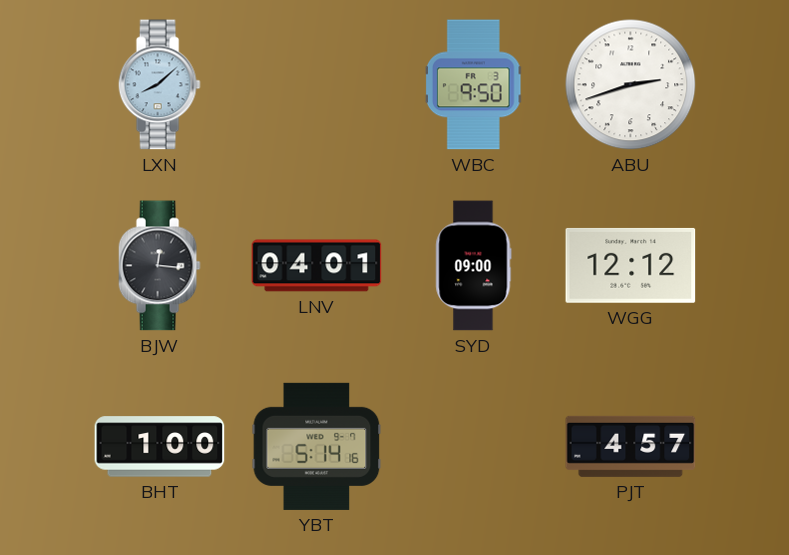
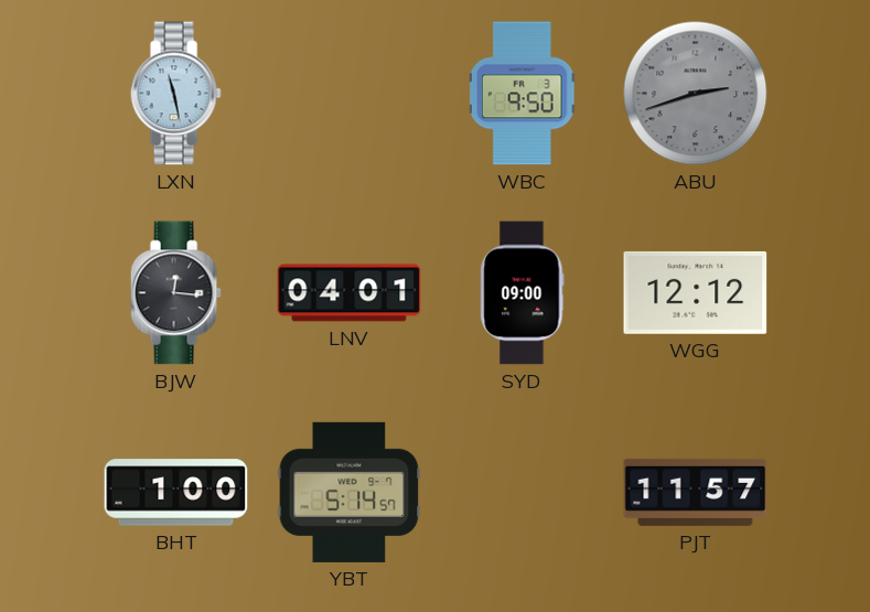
LXN: 8:08 -> 11:28
ABU dial: white -> grey
YBT: 5:14:16 -> 5:14:57
PJT: 4:57 -> 11:57
